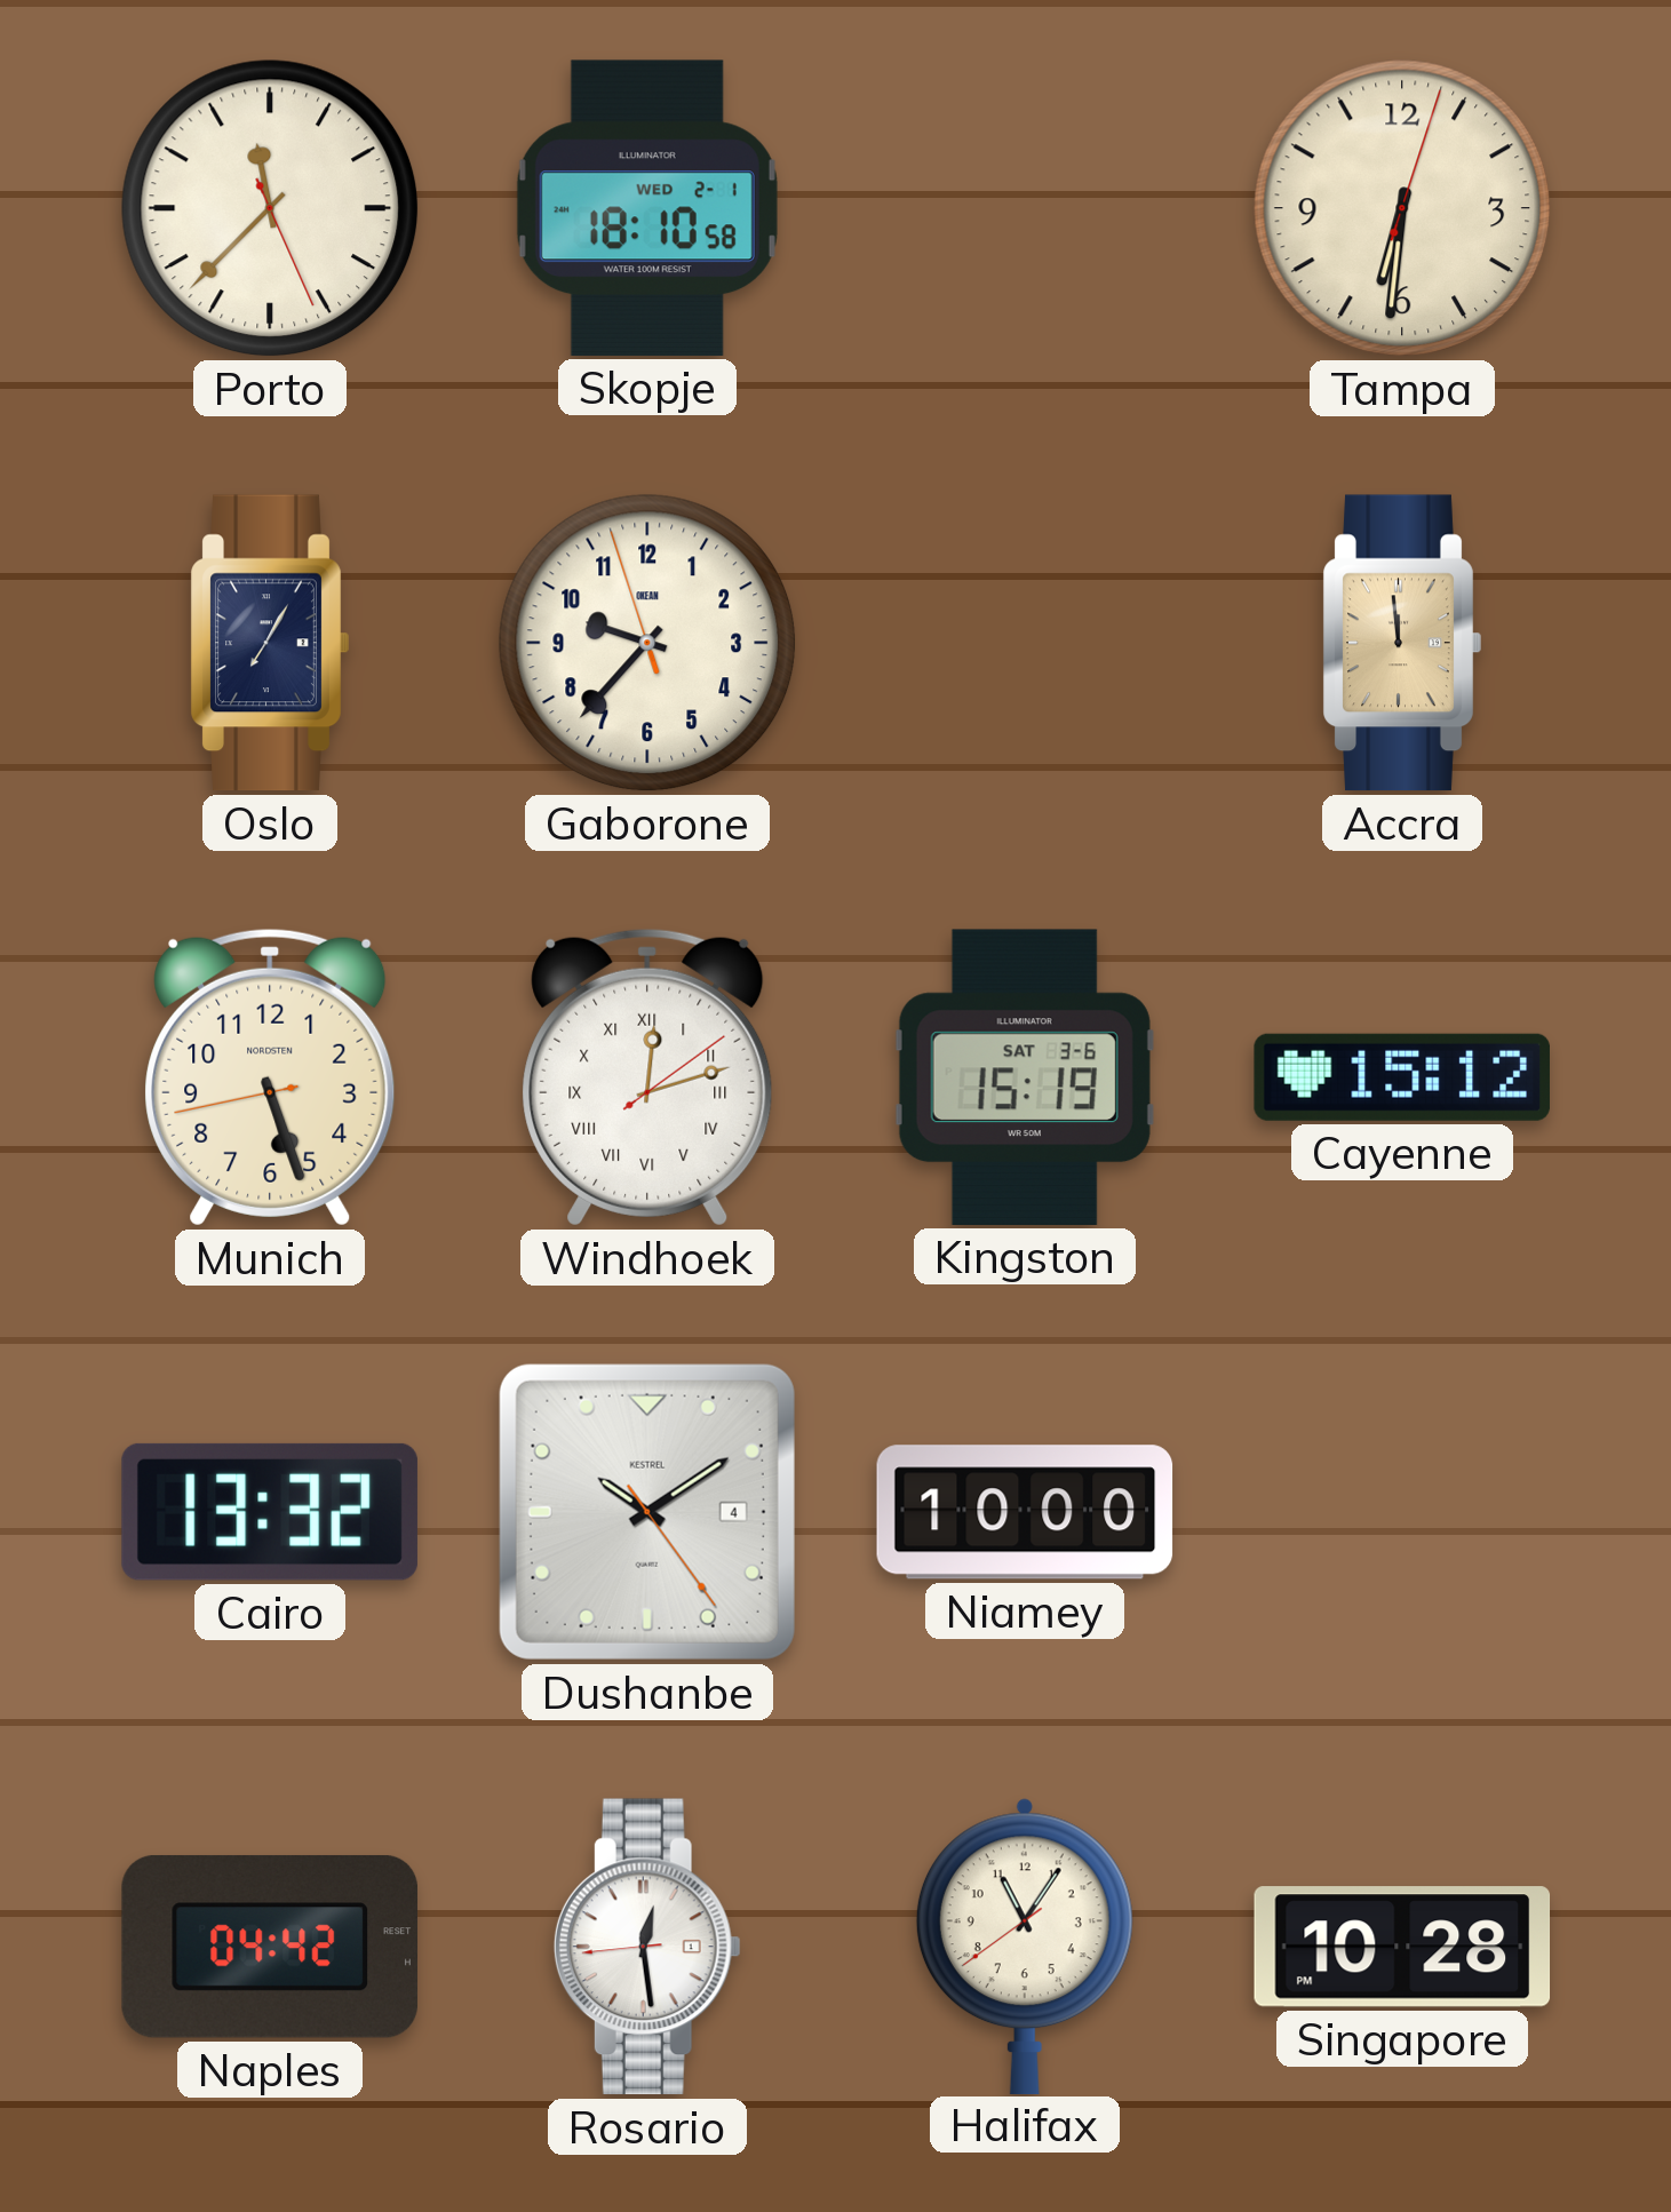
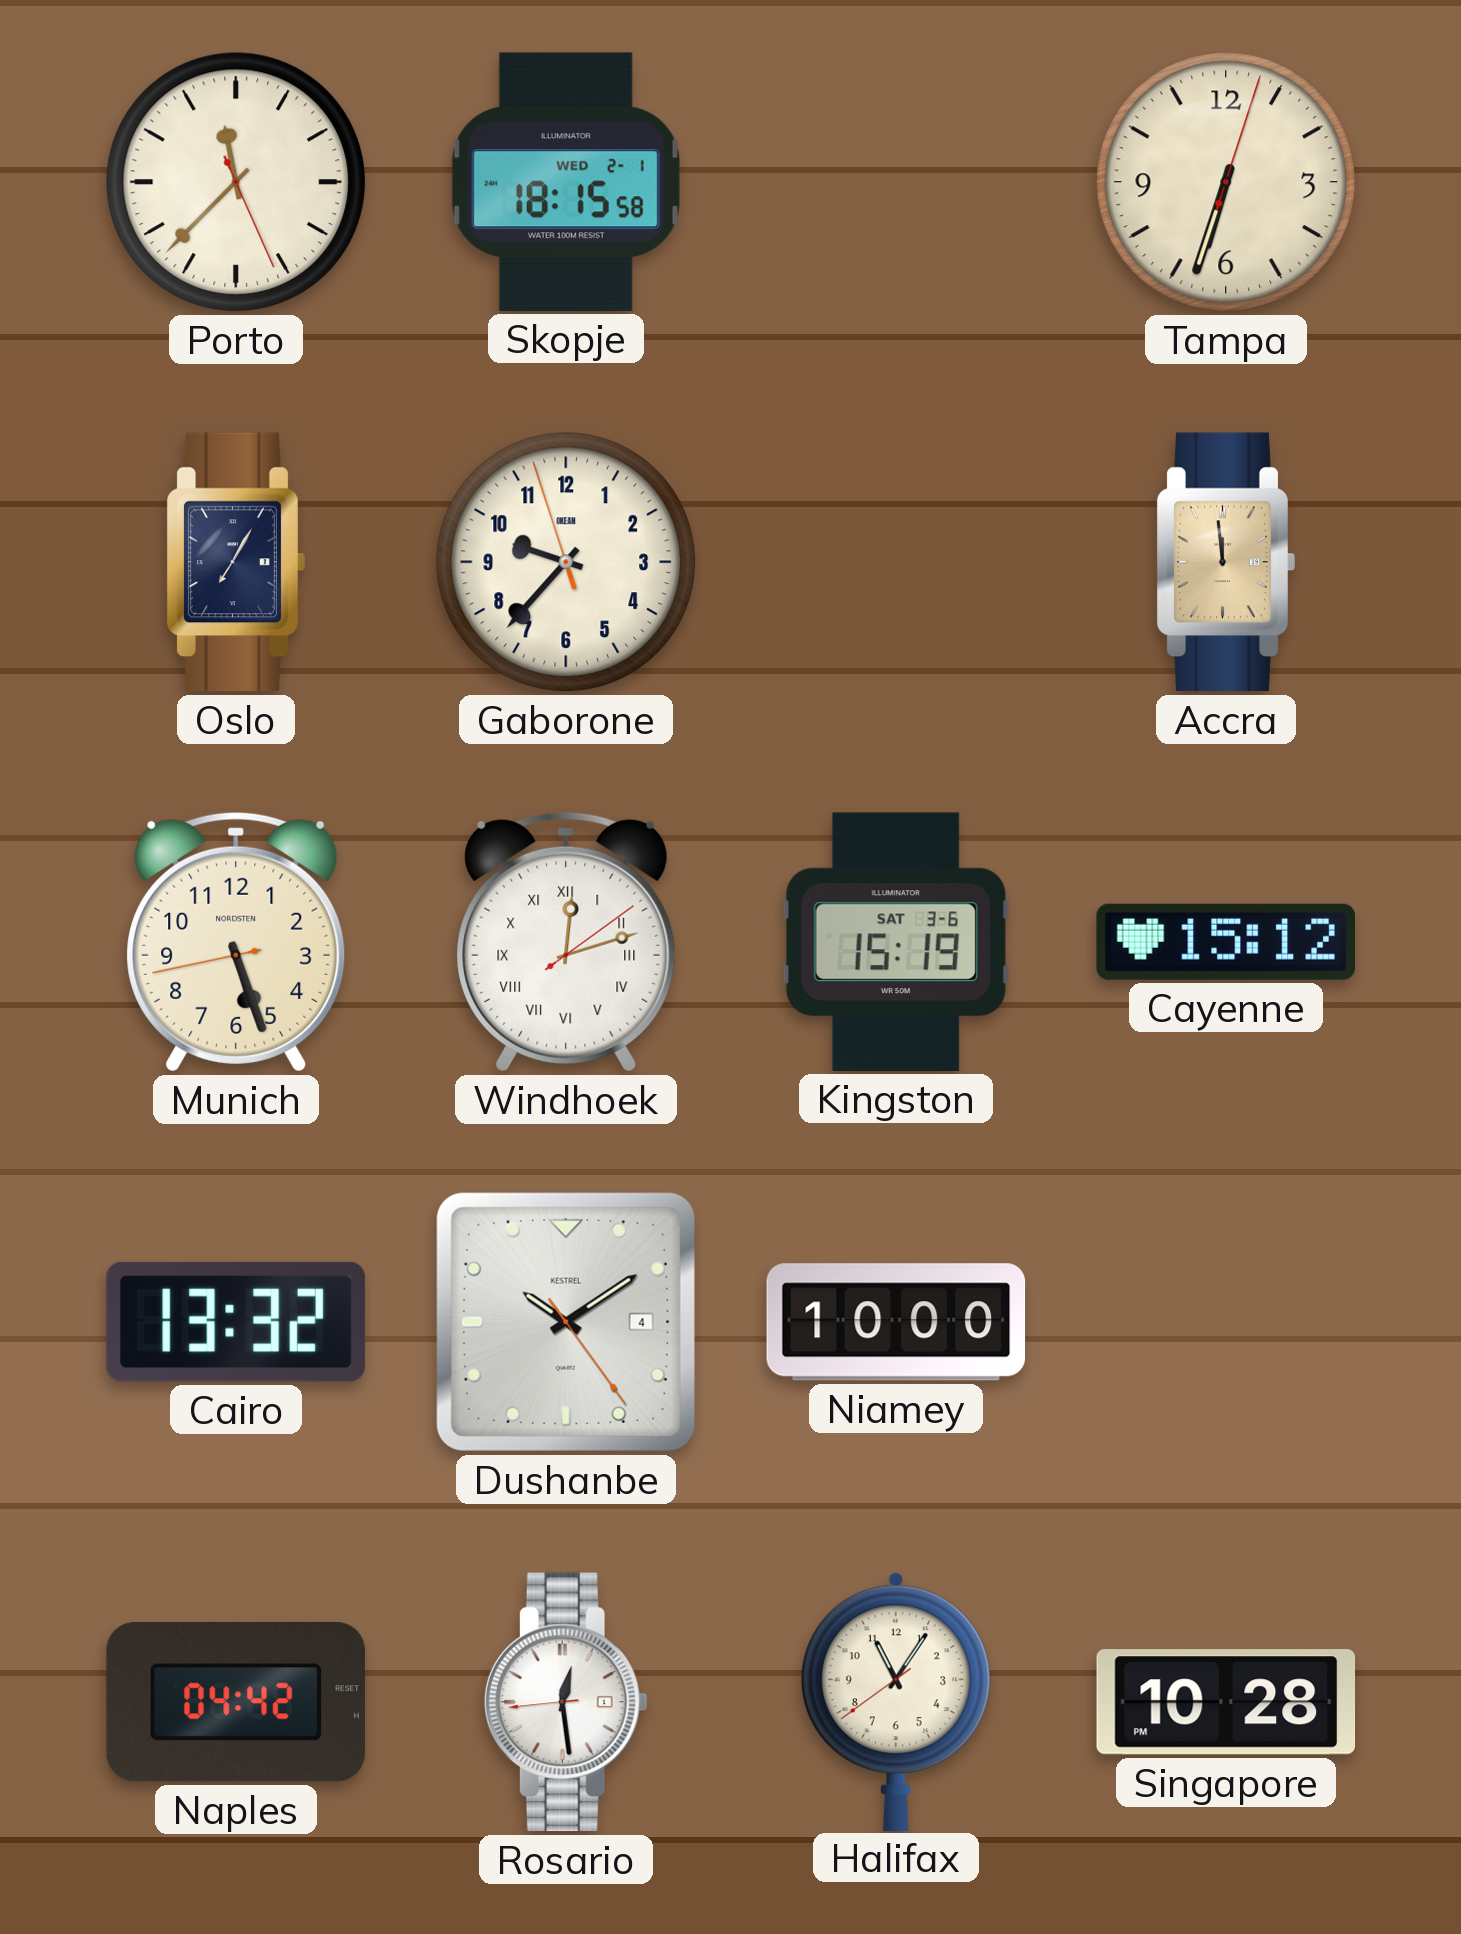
Skopje: 18:10 -> 18:15
Tampa: 6:31 -> 6:33
